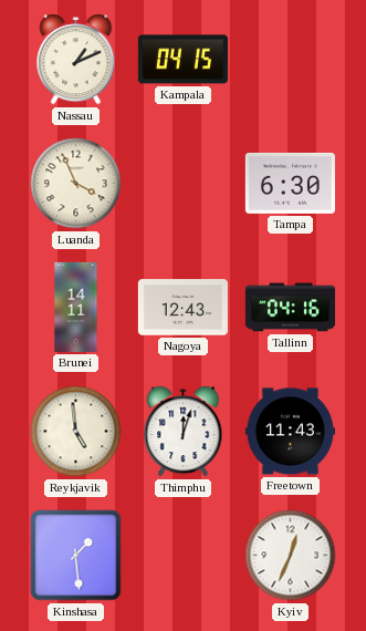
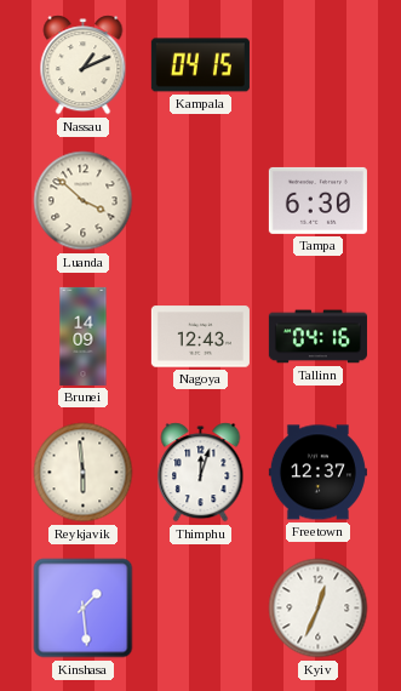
Luanda: 3:56 -> 3:52
Brunei: 14:11 -> 14:09
Reykjavik: 4:59 -> 5:59
Freetown: 11:43 -> 12:37
